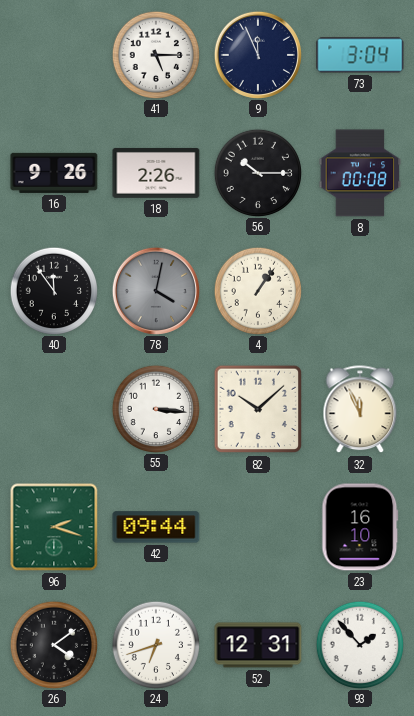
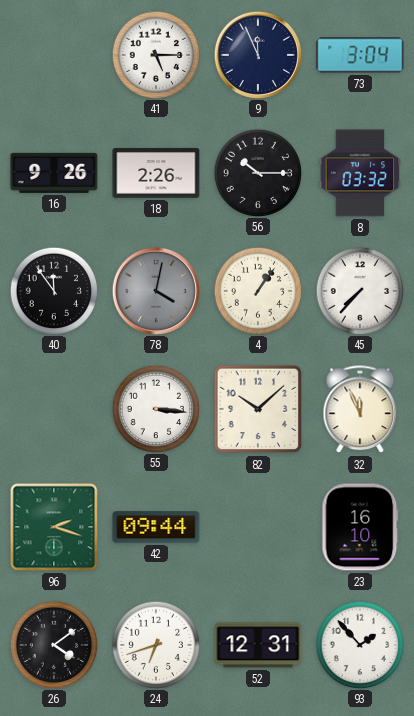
8: 00:08 -> 03:32
45: none -> 7:37
